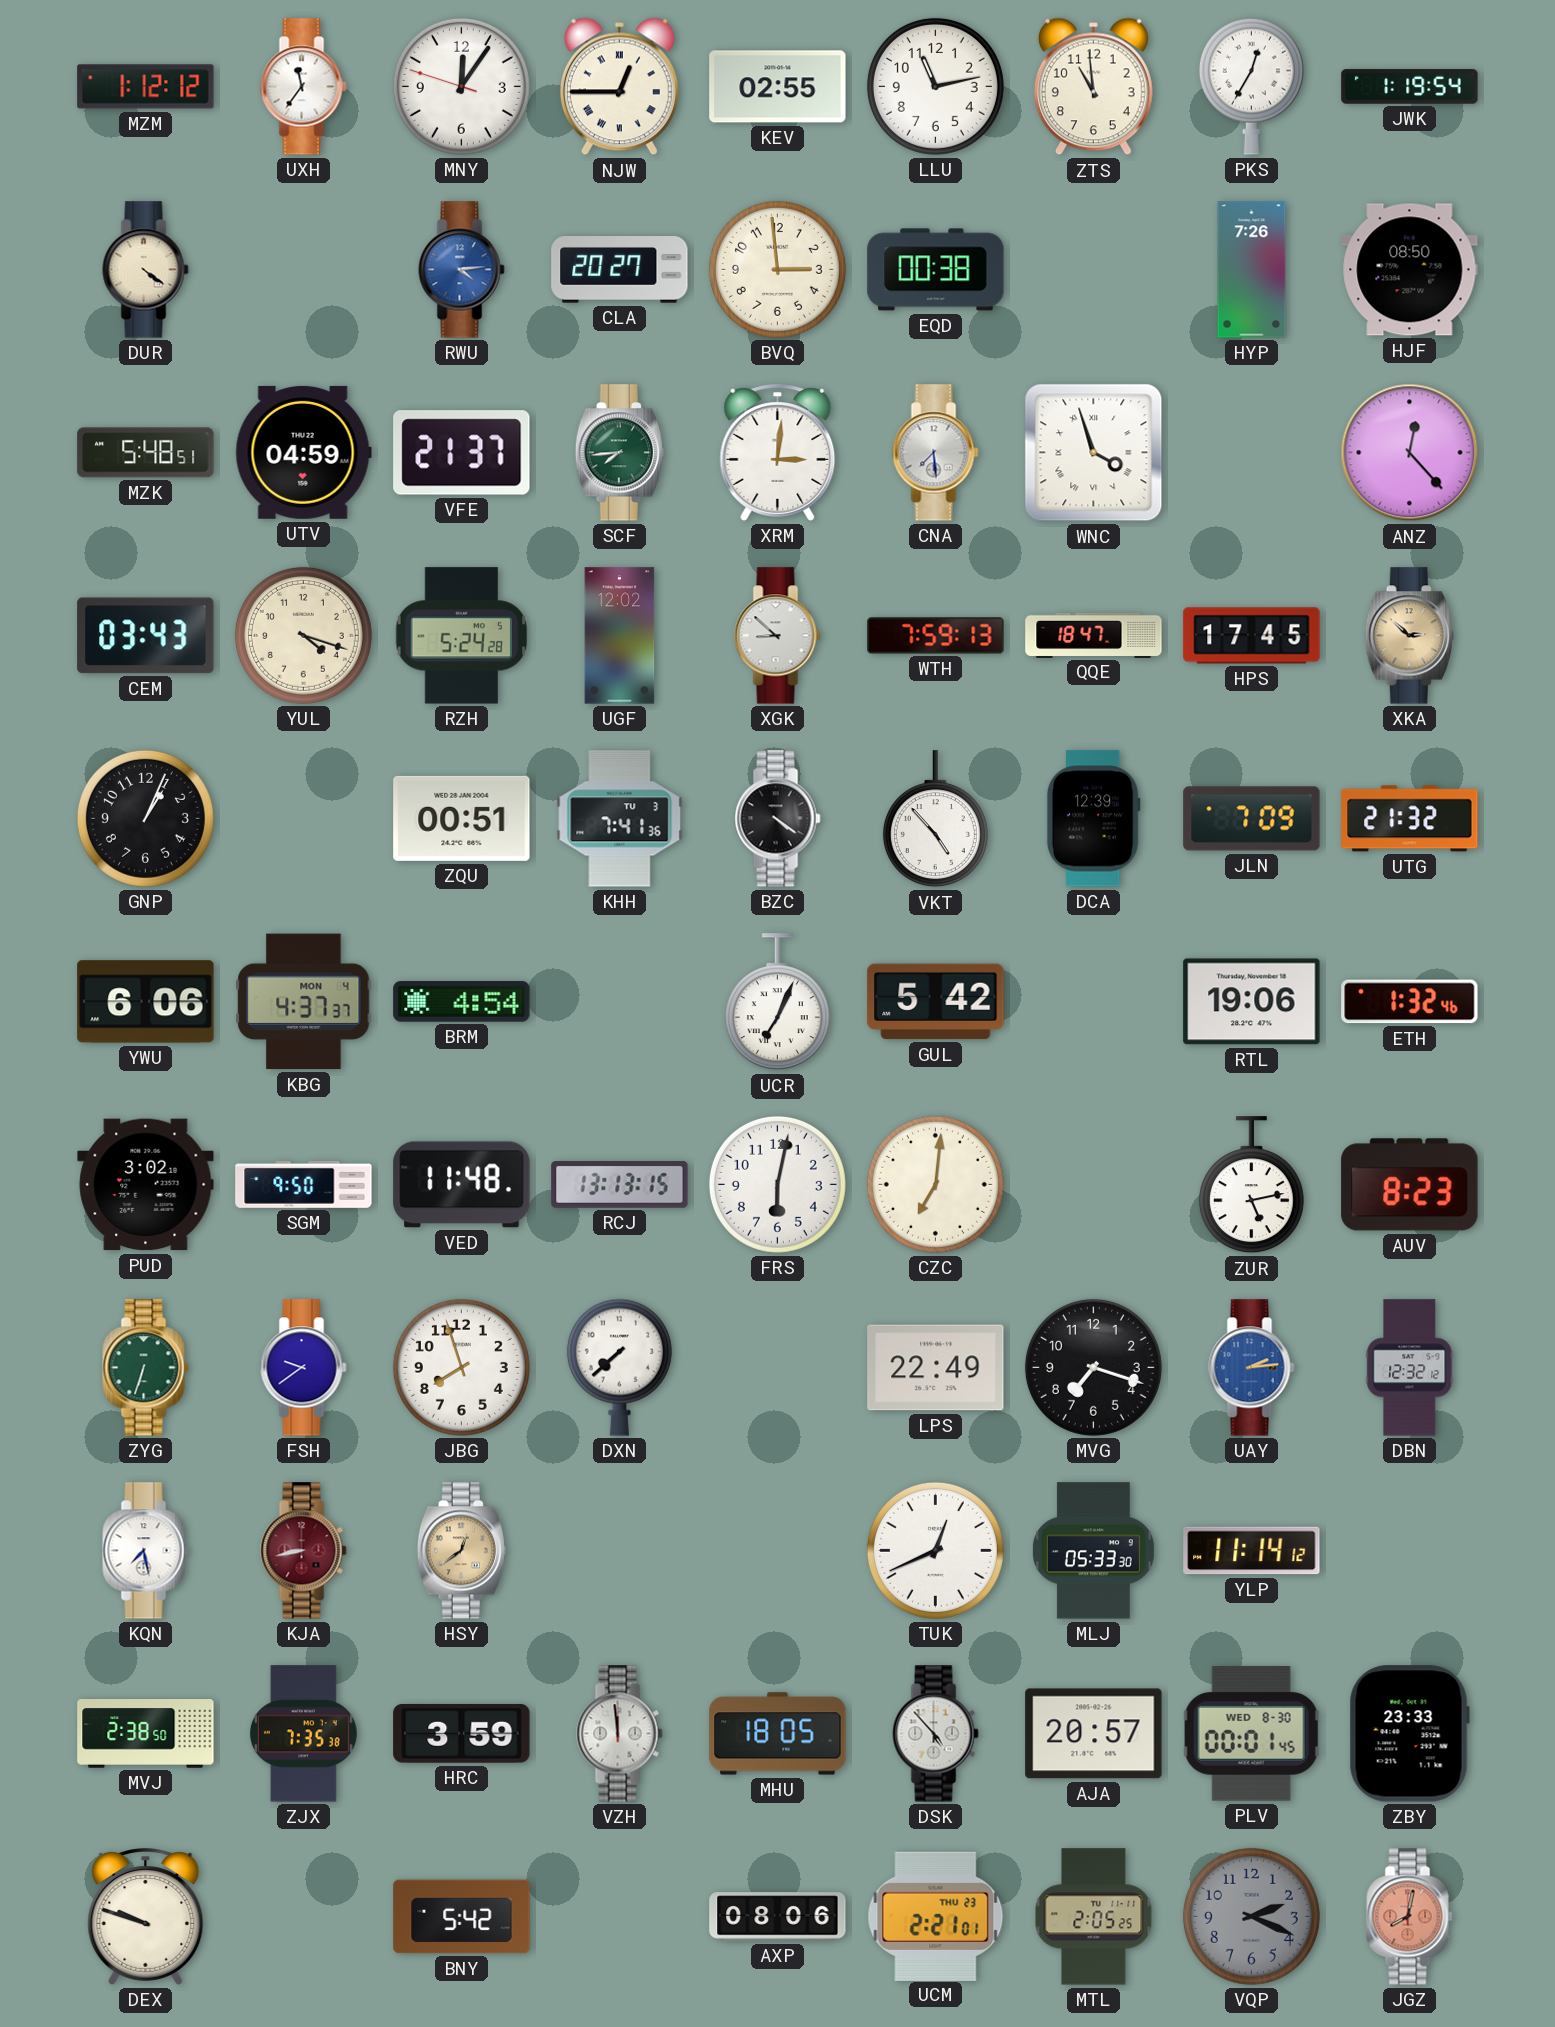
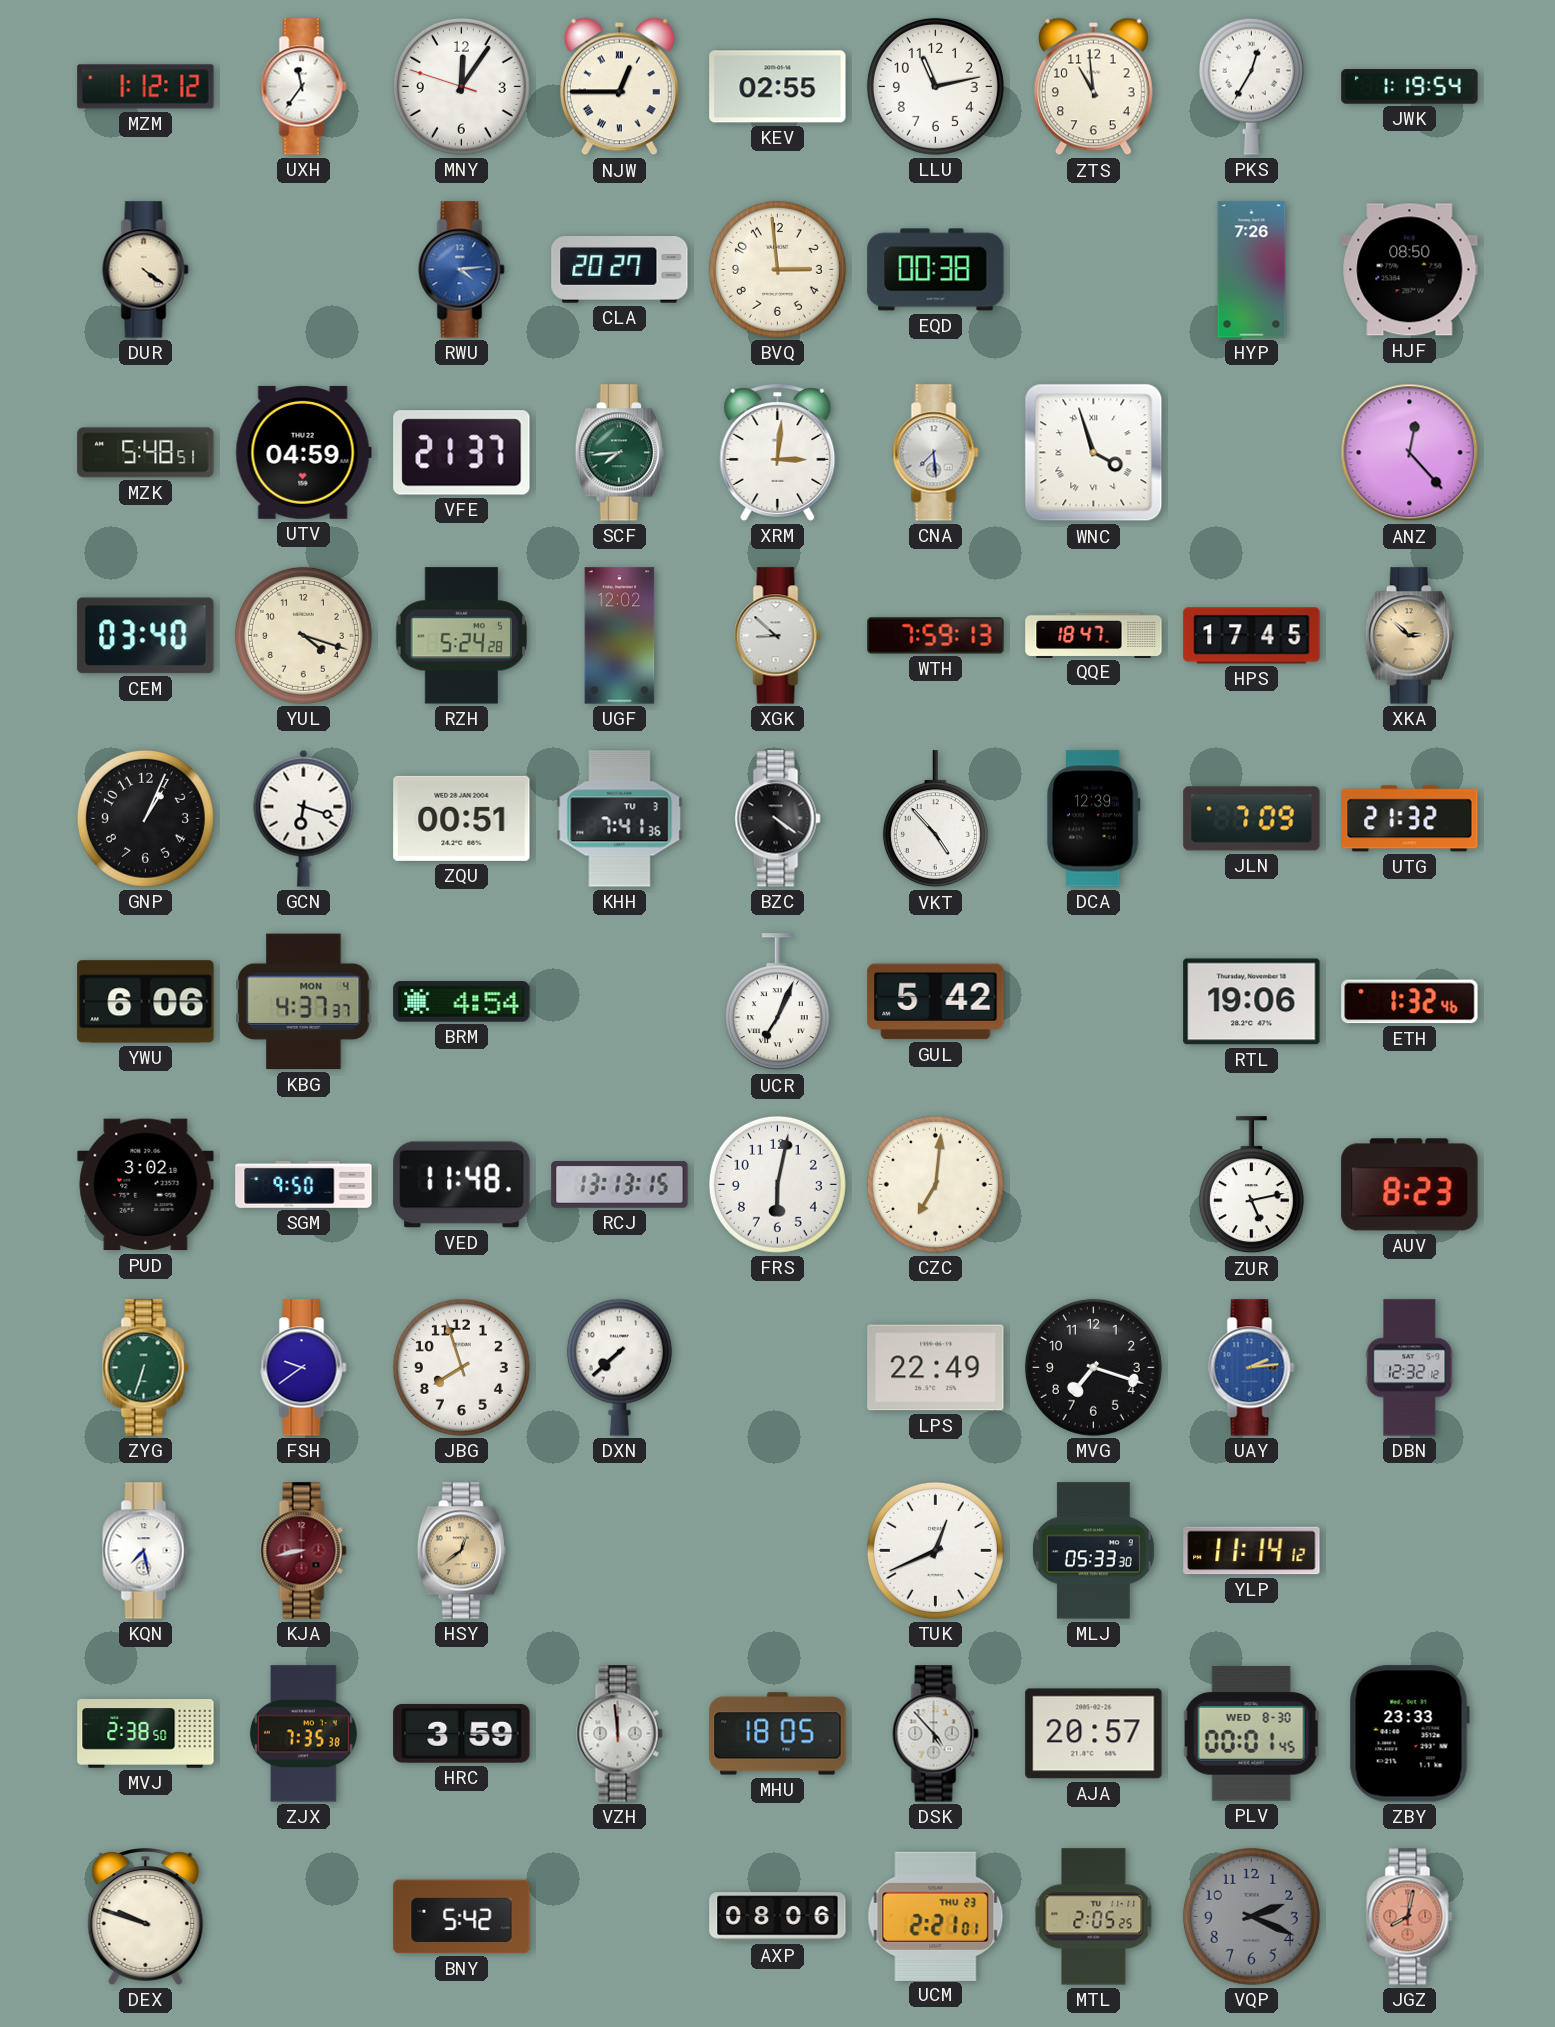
CEM: 03:43 -> 03:40
GCN: none -> 6:18
